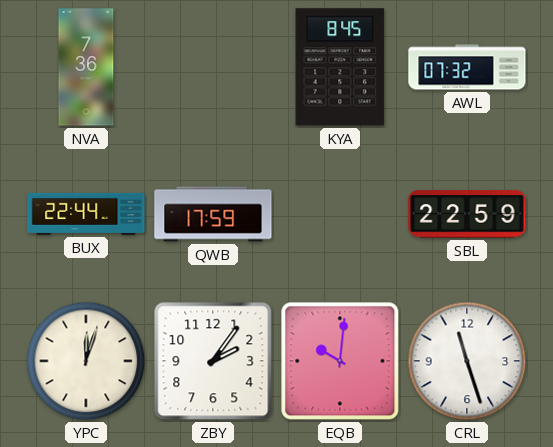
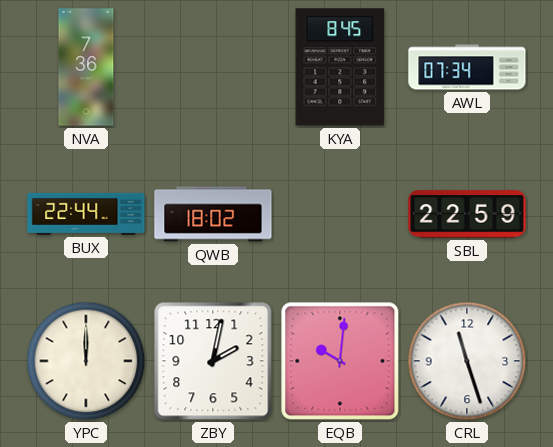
AWL: 07:32 -> 07:34
QWB: 17:59 -> 18:02
YPC: 12:03 -> 12:00
ZBY: 2:06 -> 2:02
